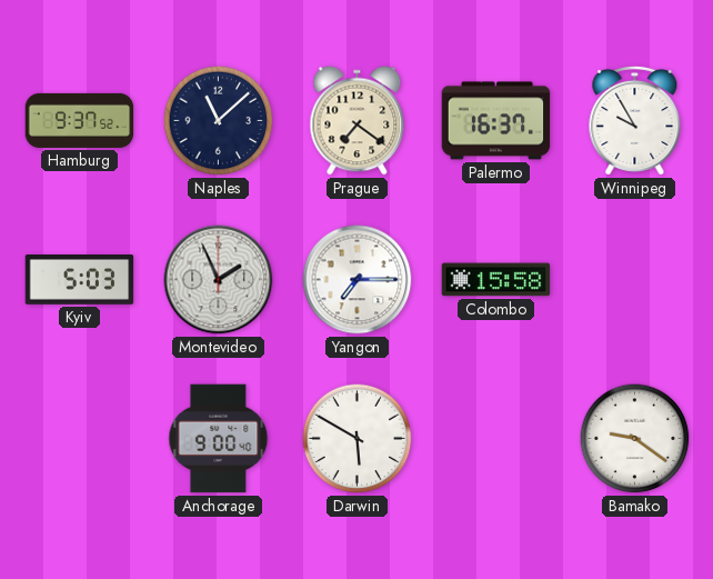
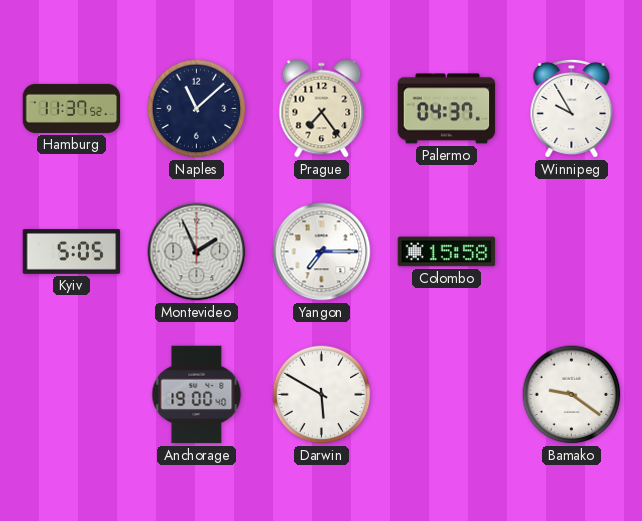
Hamburg: 9:37 -> 11:37
Prague: 7:21 -> 7:24
Palermo: 16:37 -> 04:37
Kyiv: 5:03 -> 5:05
Anchorage: 9:00 -> 19:00
